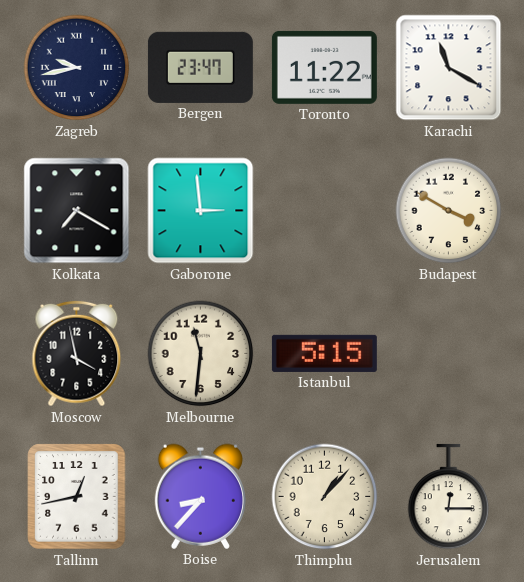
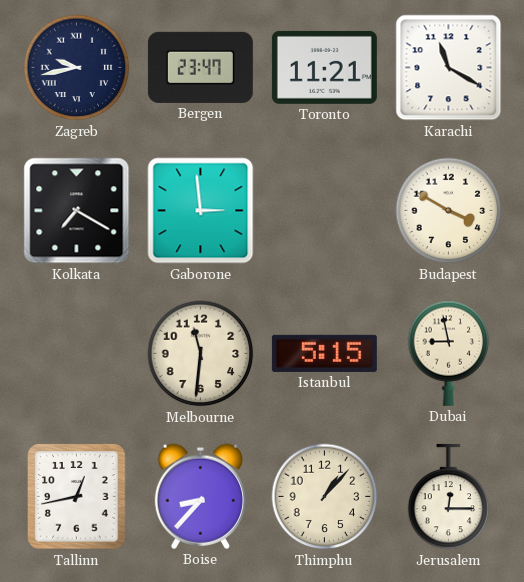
Toronto: 11:22 -> 11:21
Moscow: 3:58 -> none
Dubai: none -> 8:58
